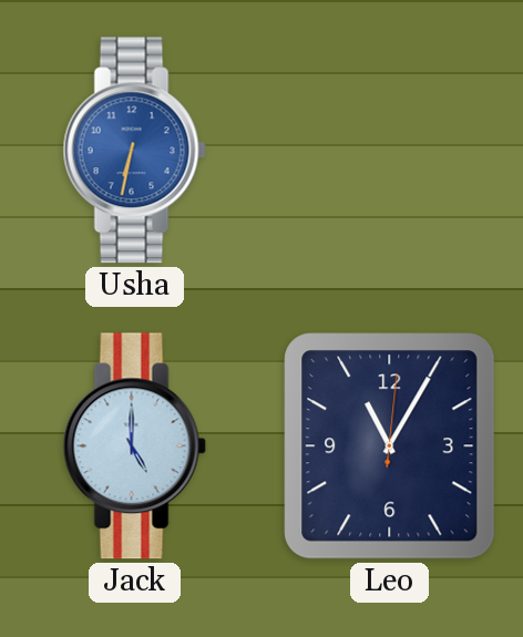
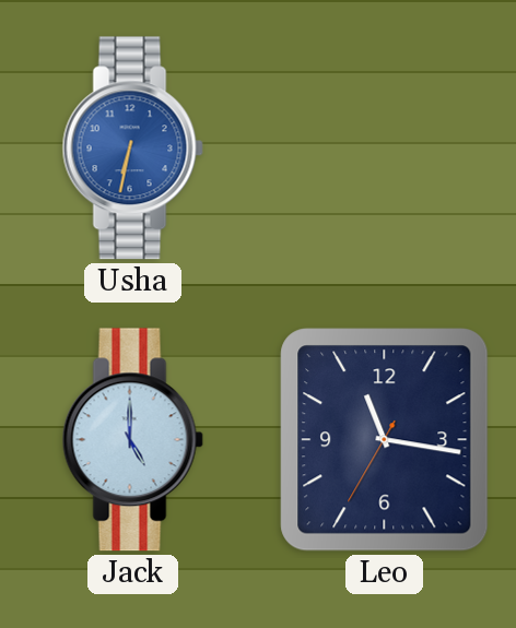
Leo: 11:05 -> 11:16
